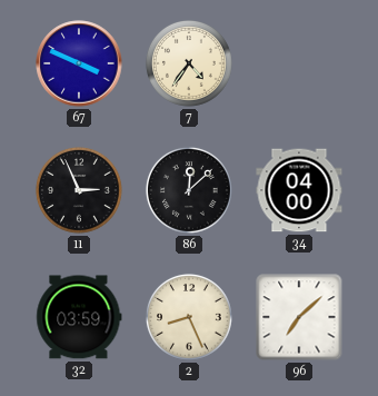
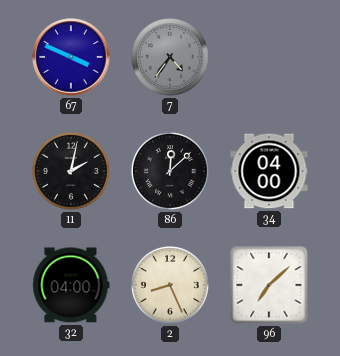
7 dial: cream -> grey
11: 2:56 -> 2:02
32: 03:59 -> 04:00
